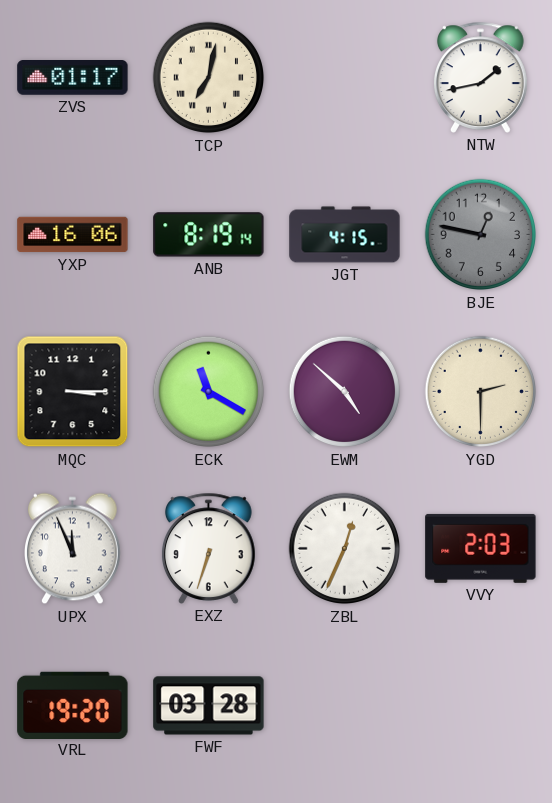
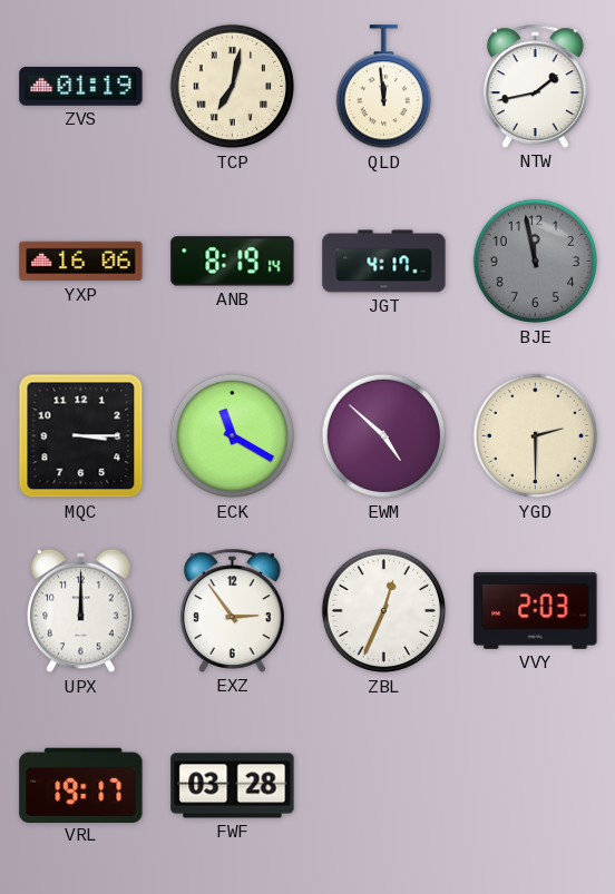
ZVS: 01:17 -> 01:19
QLD: none -> 11:59
JGT: 4:15 -> 4:17
BJE: 12:47 -> 11:58
UPX: 11:56 -> 12:00
EXZ: 6:33 -> 2:54
VRL: 19:20 -> 19:17
